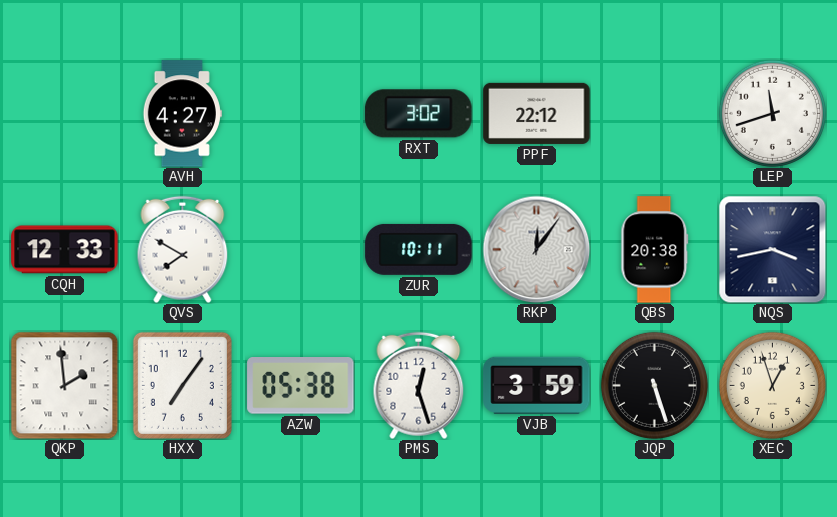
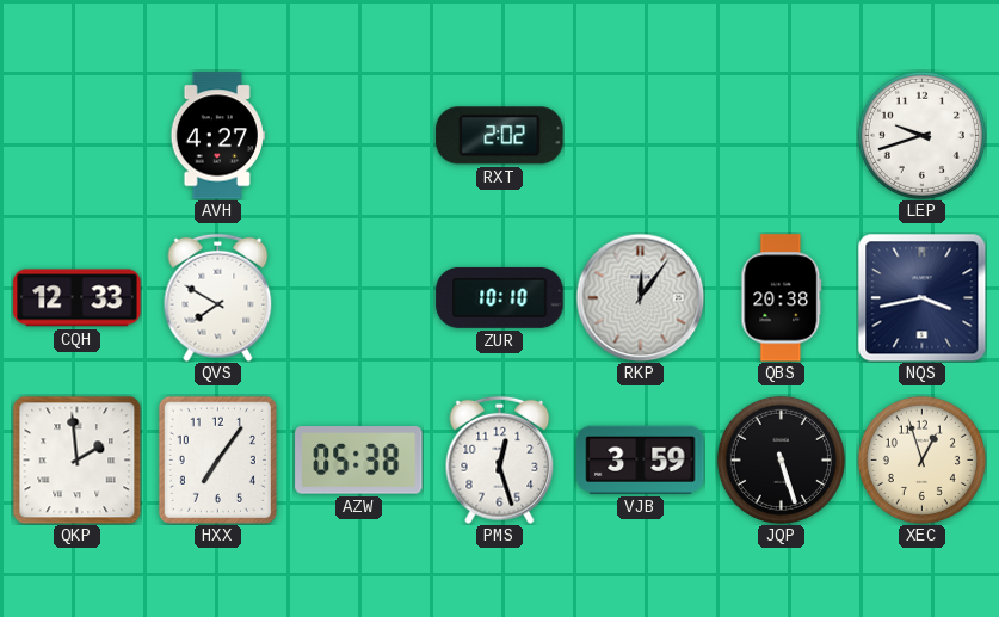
RXT: 3:02 -> 2:02
PPF: 22:12 -> none
LEP: 11:42 -> 9:42
ZUR: 10:11 -> 10:10
